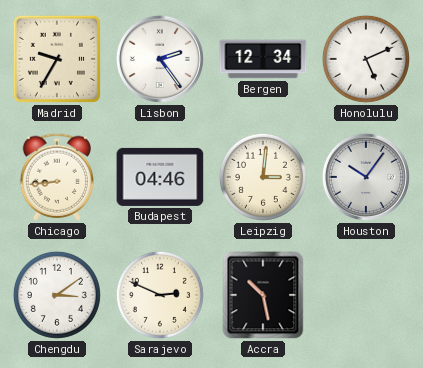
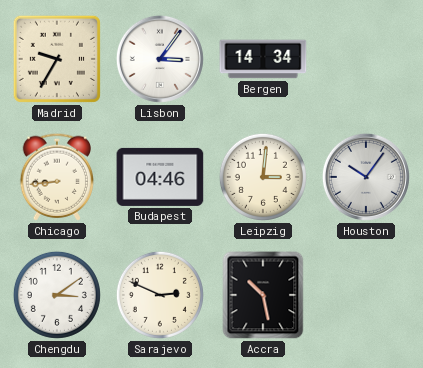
Lisbon: 2:24 -> 3:06
Bergen: 12:34 -> 14:34
Honolulu: 5:11 -> none
